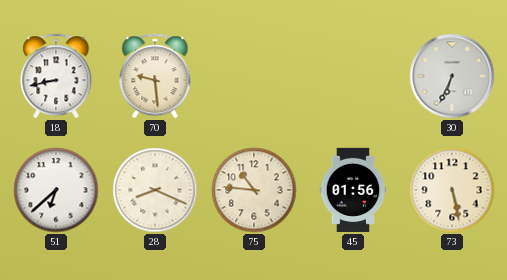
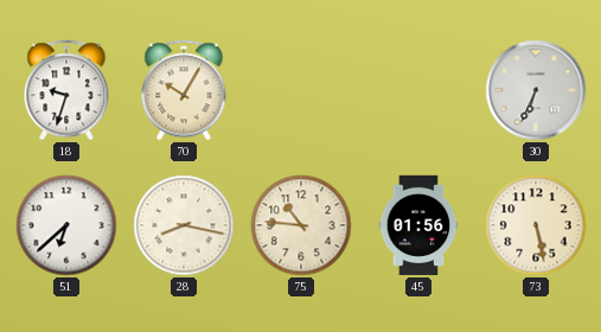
18: 8:43 -> 9:33
70: 9:29 -> 10:05
28: 8:19 -> 8:17
